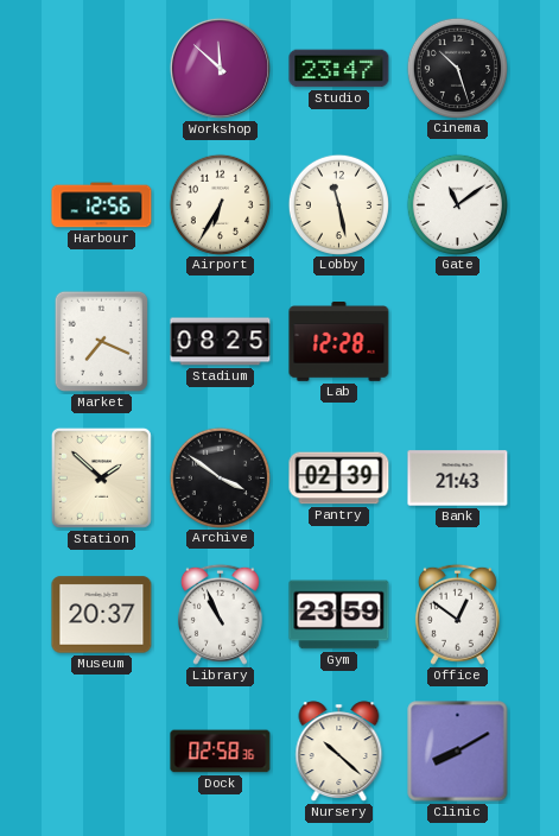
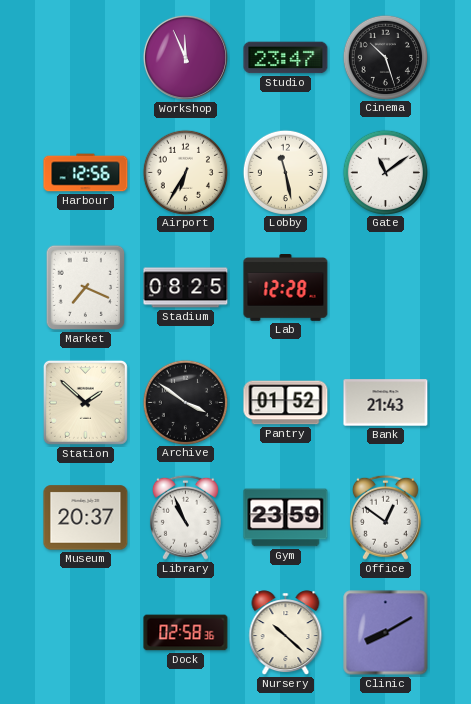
Workshop: 11:52 -> 11:56
Pantry: 02:39 -> 01:52
